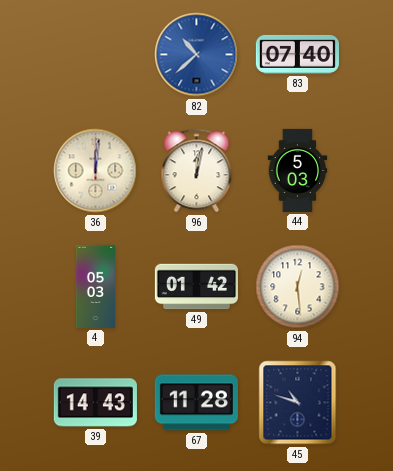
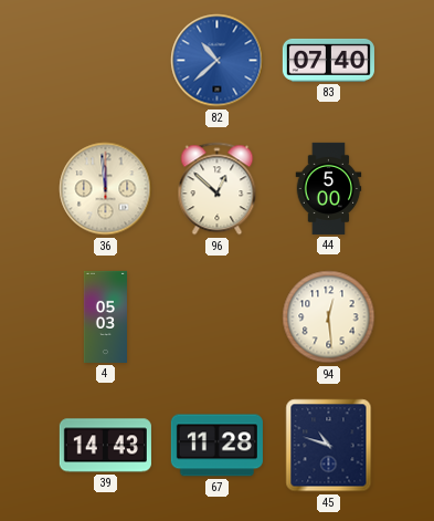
36: 12:01 -> 11:59
96: 12:02 -> 12:52
44: 5:03 -> 5:00
49: 01:42 -> none
